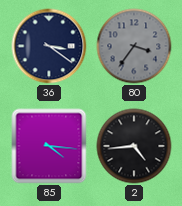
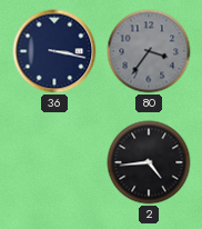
36: 3:21 -> 3:17
85: 4:16 -> none
